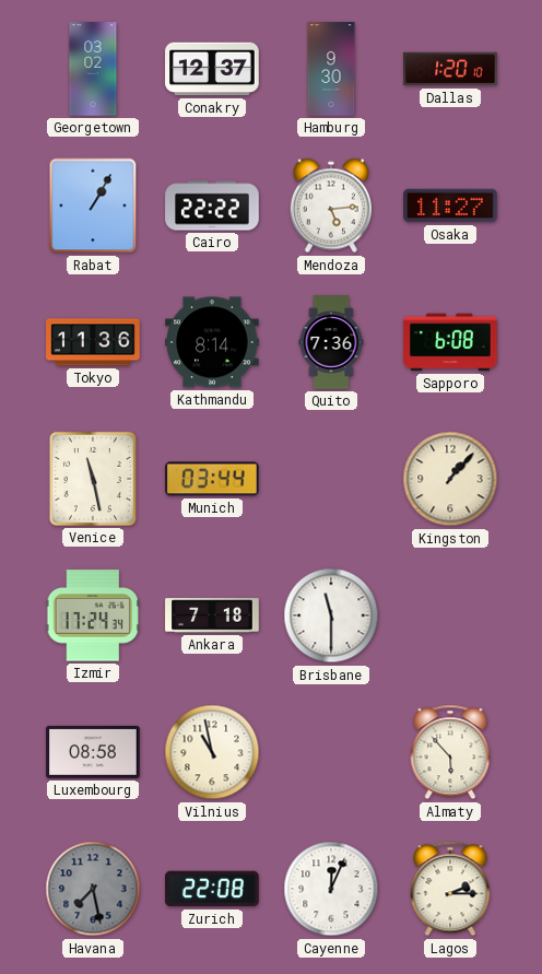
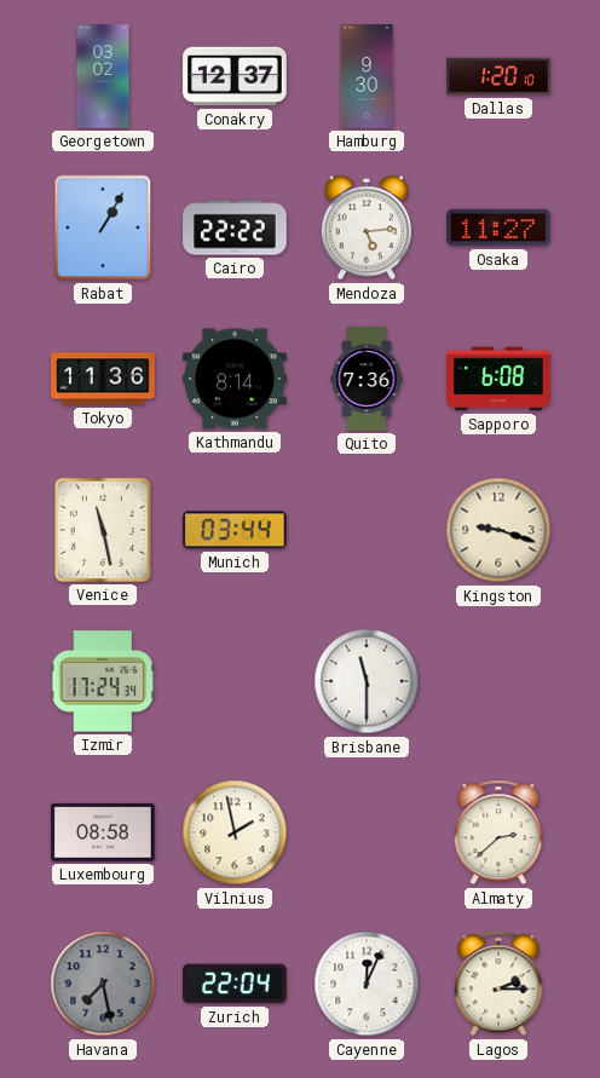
Kingston: 1:07 -> 9:18
Ankara: 7:18 -> none
Vilnius: 10:58 -> 1:58
Almaty: 5:53 -> 2:38
Zurich: 22:08 -> 22:04
